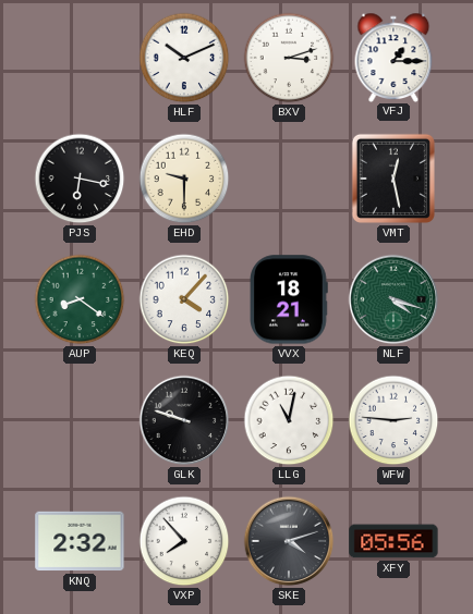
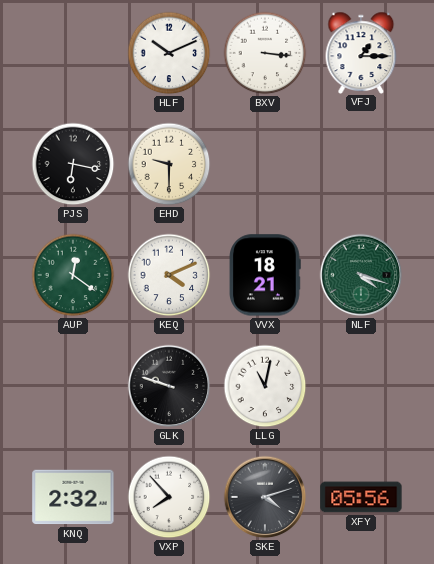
BXV: 3:12 -> 3:16
VMT: 12:28 -> none
AUP: 8:21 -> 12:21
KEQ: 4:07 -> 4:11
WFW: 2:46 -> none
